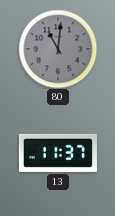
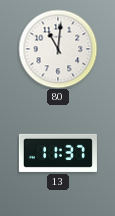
80 dial: grey -> white
